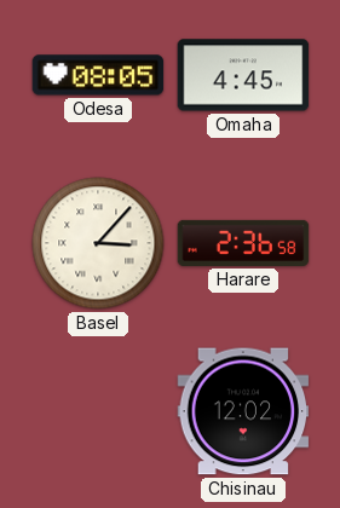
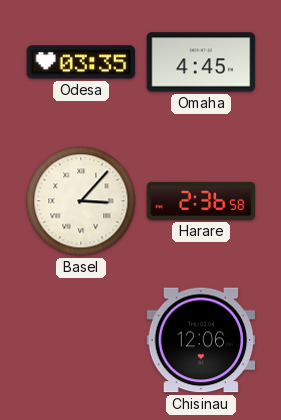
Odesa: 08:05 -> 03:35
Chisinau: 12:02 -> 12:06
